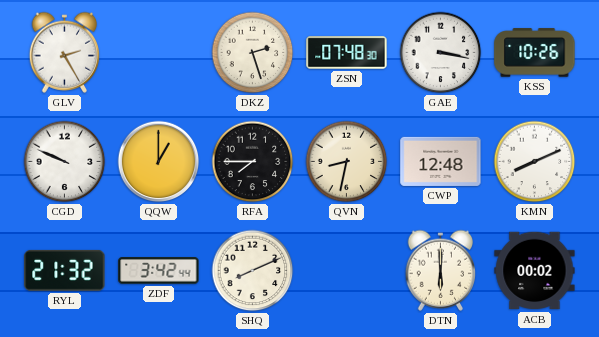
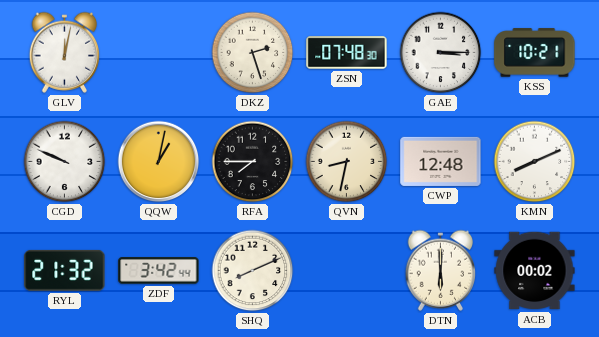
GLV: 2:25 -> 12:02
GAE: 3:17 -> 3:15
KSS: 10:26 -> 10:21
QQW: 1:00 -> 1:02
